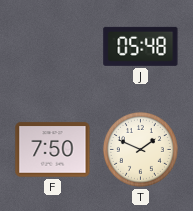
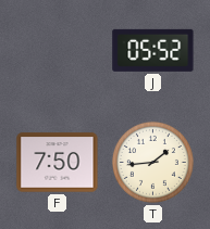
J: 05:48 -> 05:52
T: 1:49 -> 1:44
